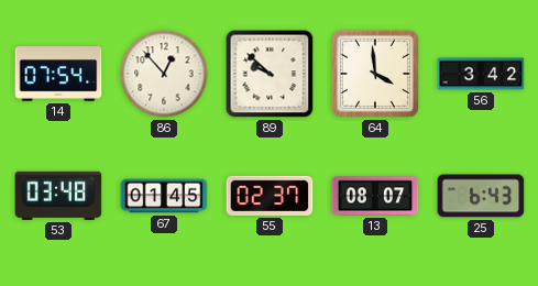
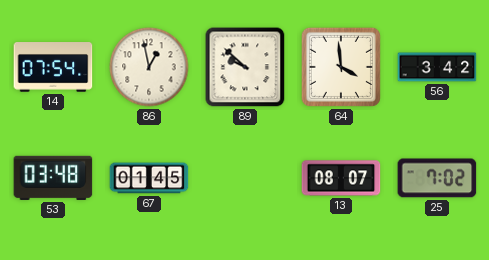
86: 12:53 -> 12:58
55: 02:37 -> none
25: 6:43 -> 7:02
